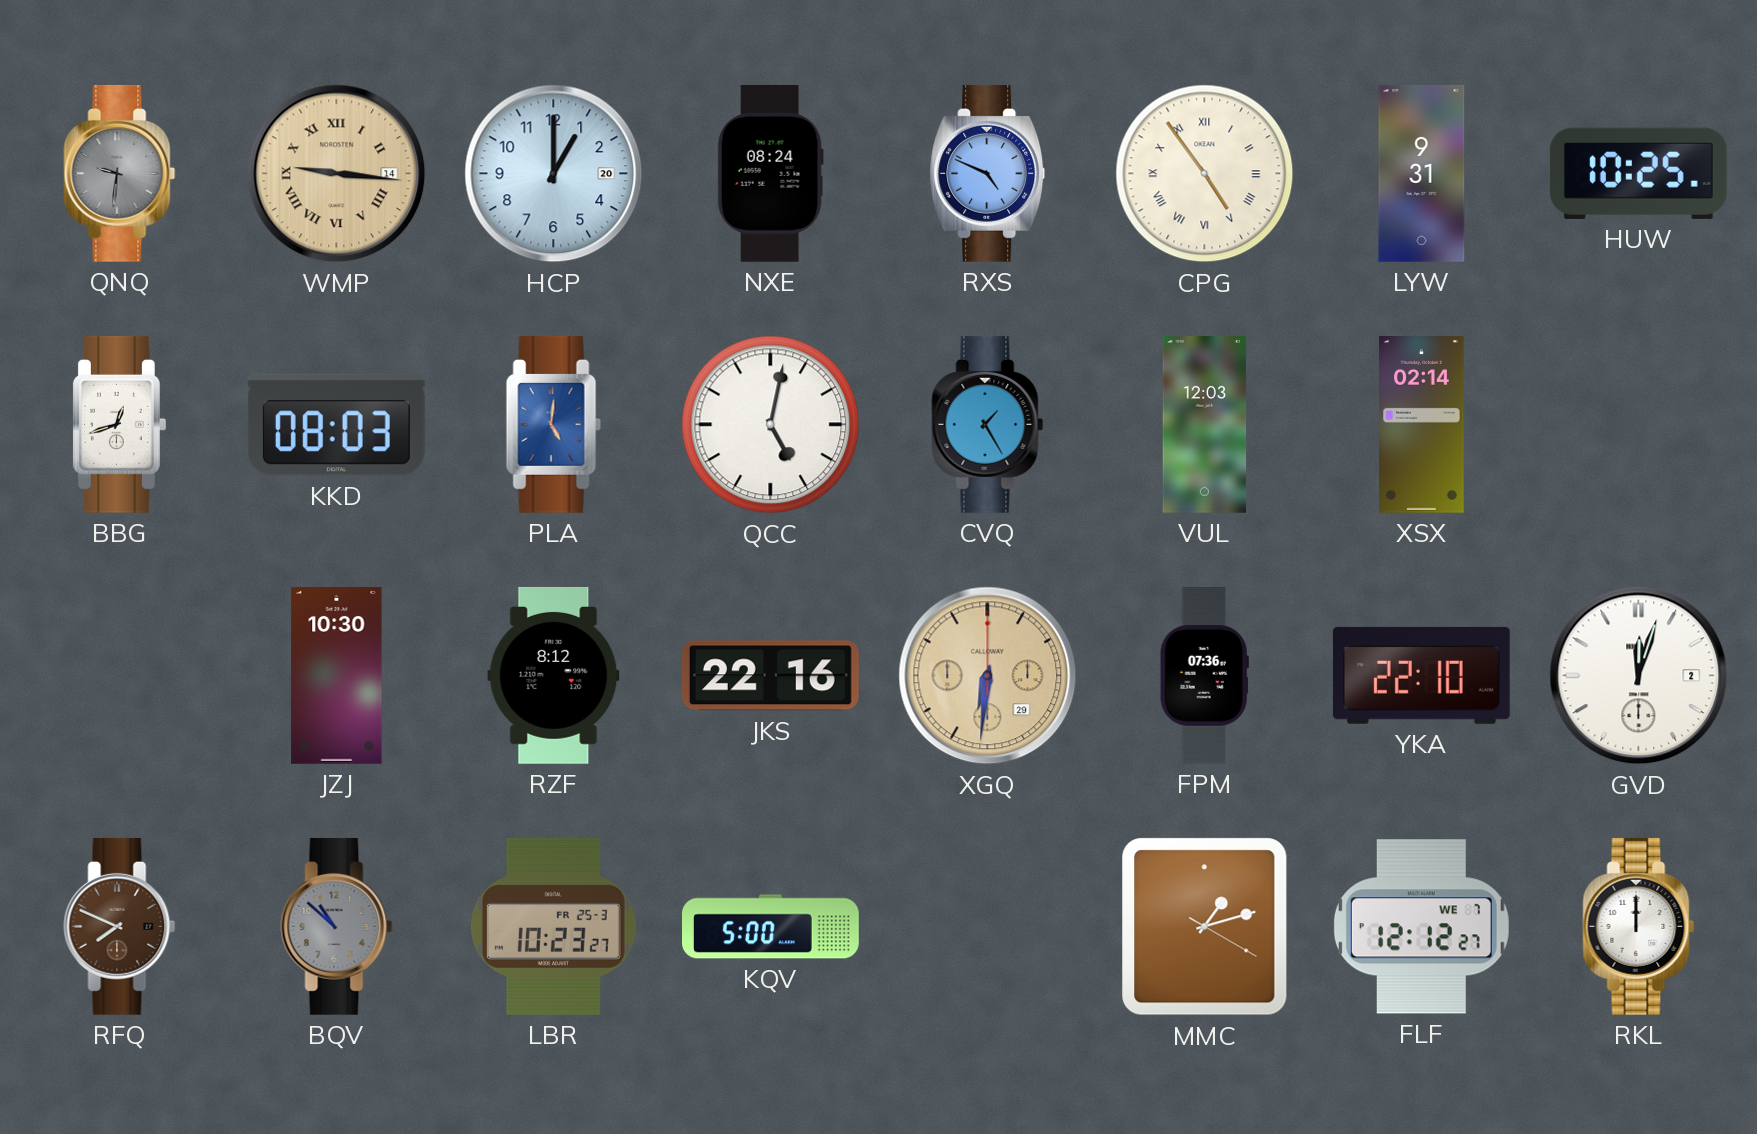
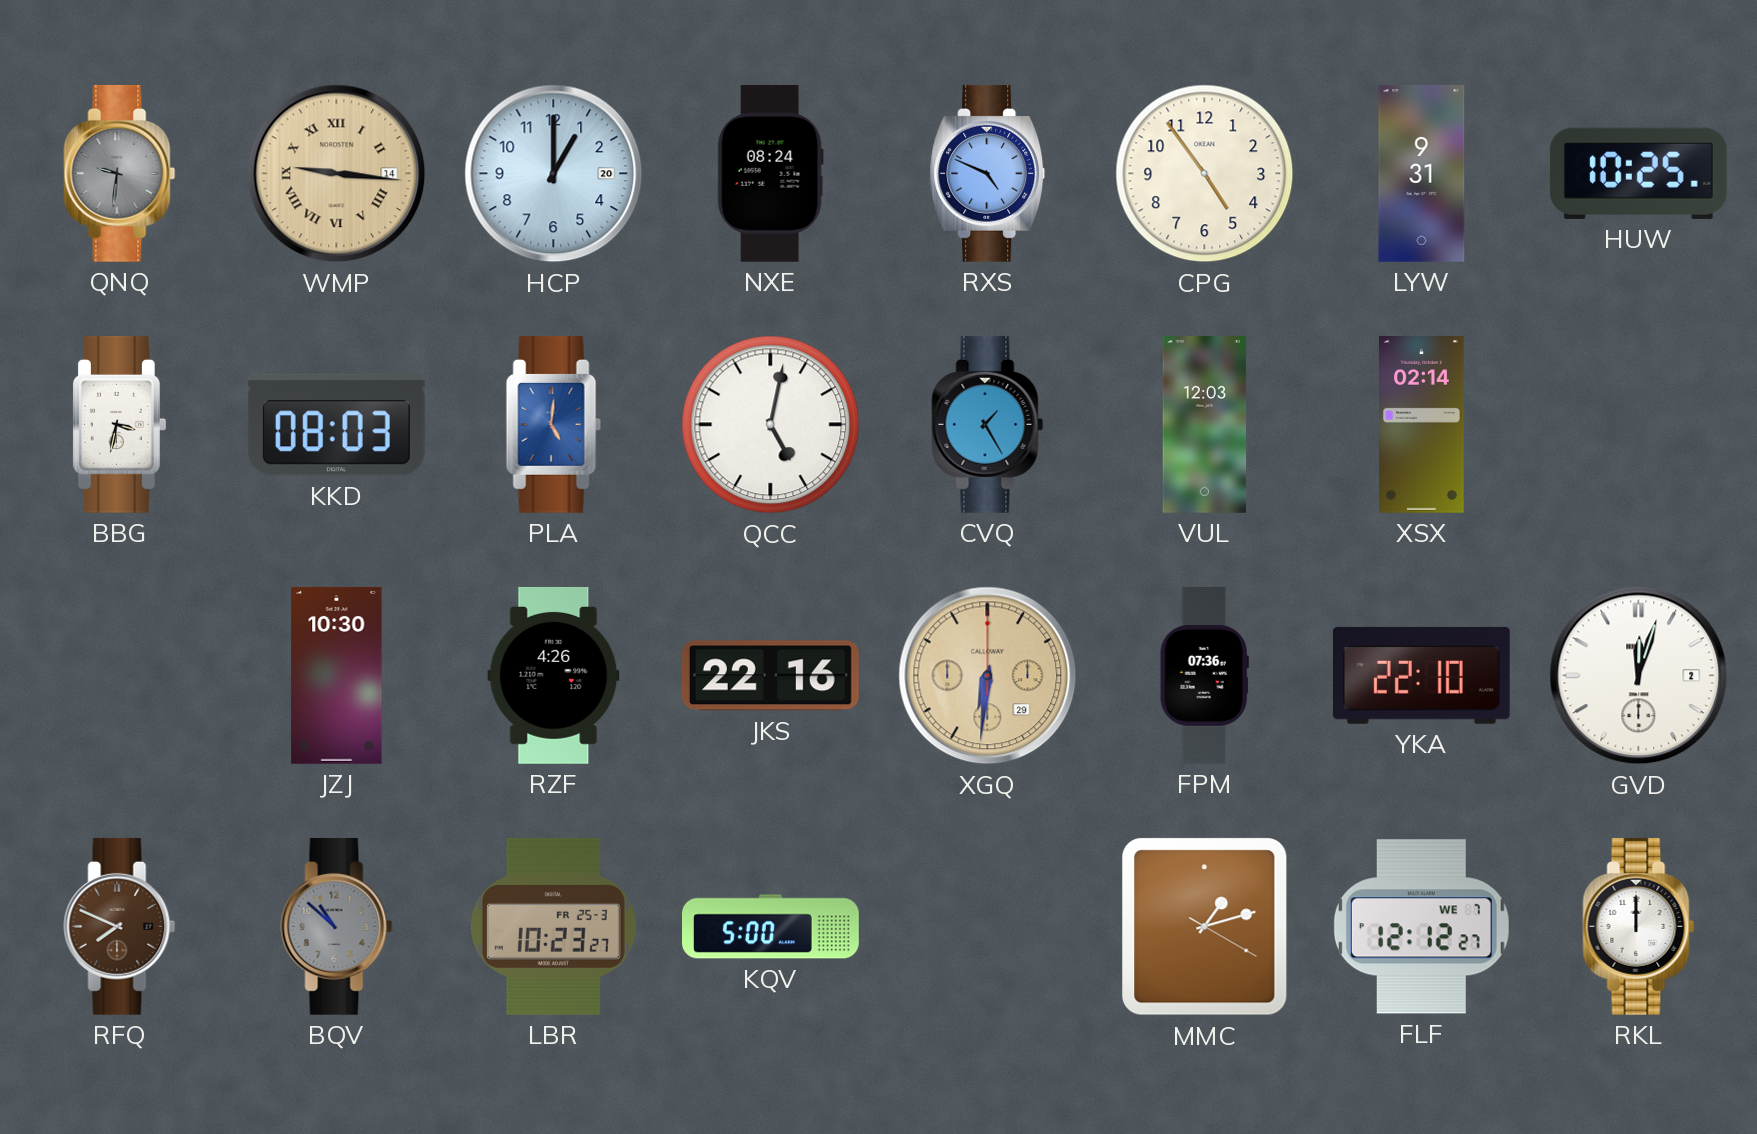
CPG numerals: Roman -> Arabic
BBG: 12:42 -> 3:32
RZF: 8:12 -> 4:26
